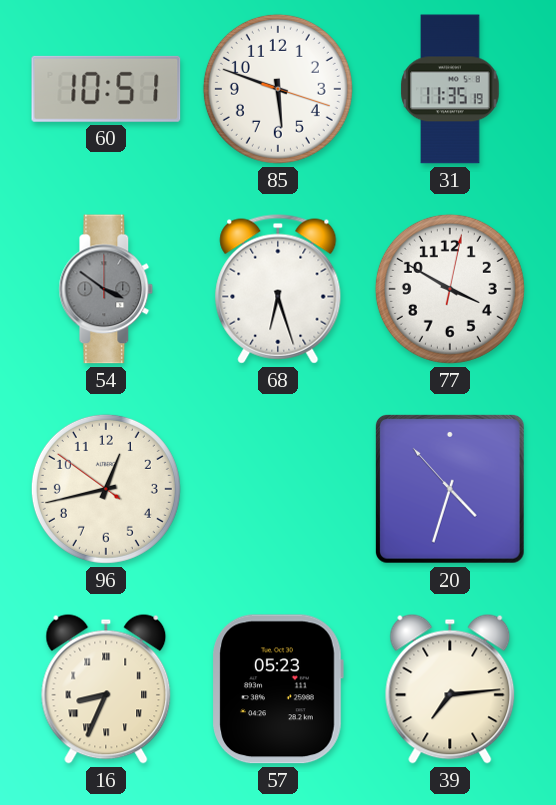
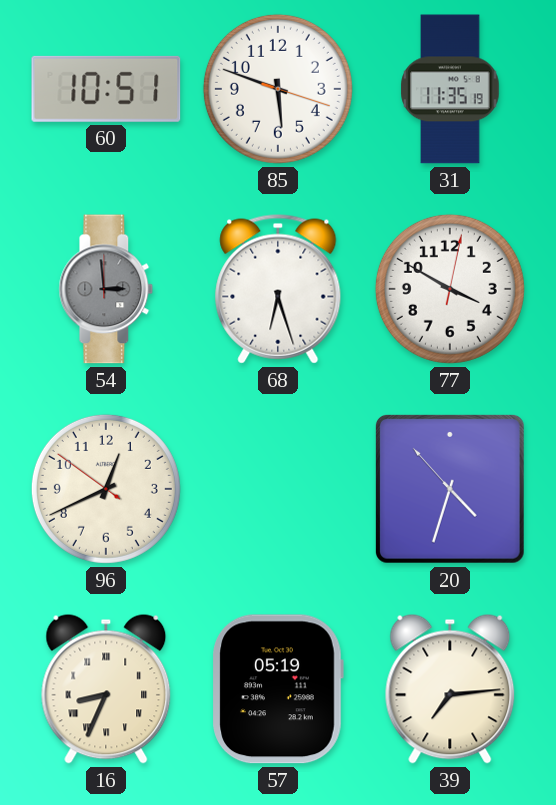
54: 3:51 -> 2:59
96: 12:42 -> 12:40
57: 05:23 -> 05:19
